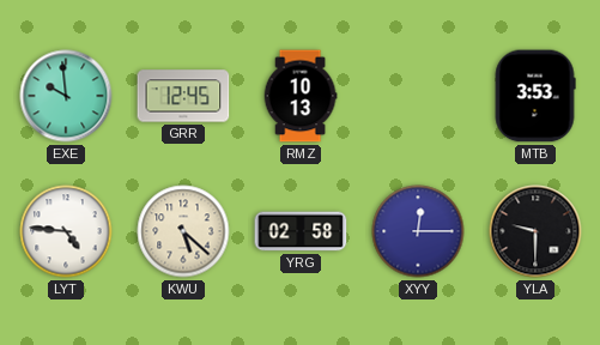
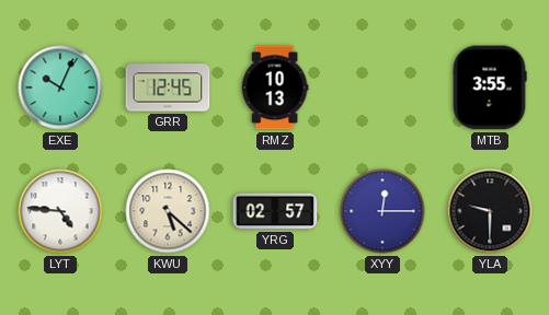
EXE: 9:59 -> 10:04
MTB: 3:53 -> 3:55
YRG: 02:58 -> 02:57
